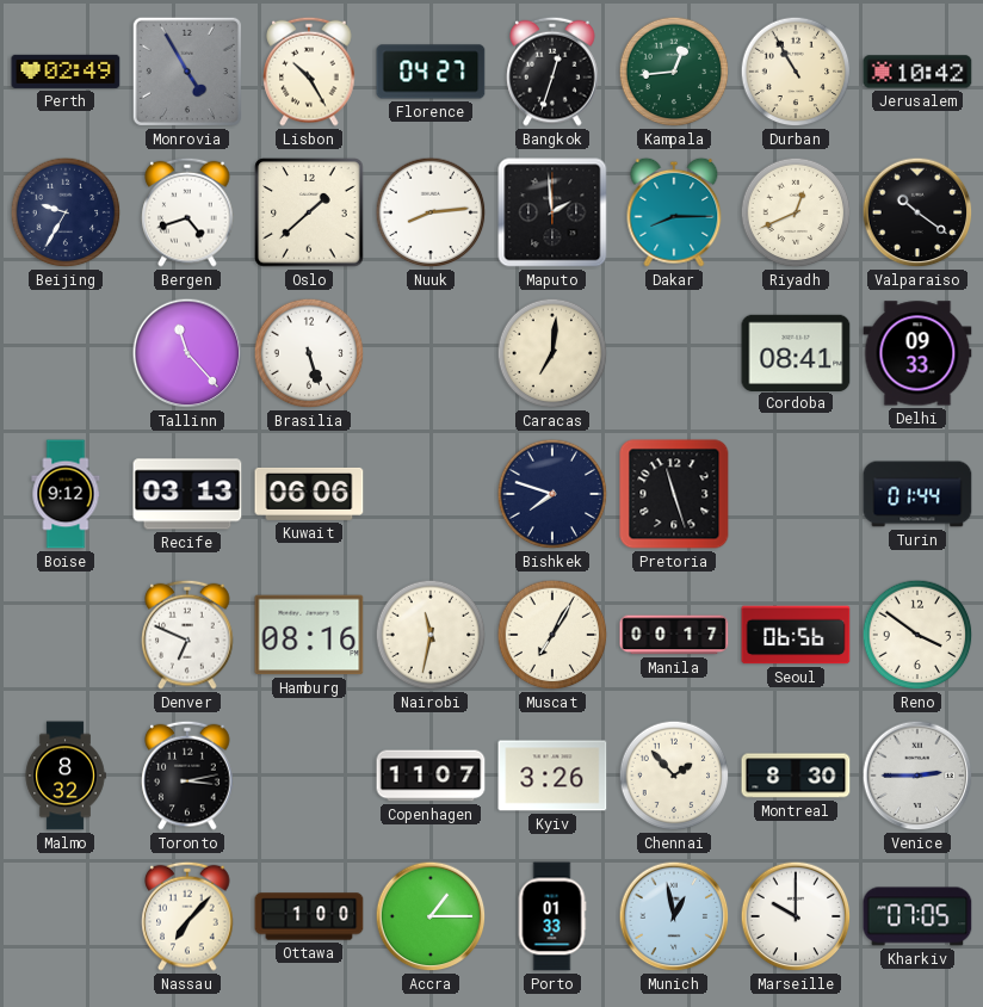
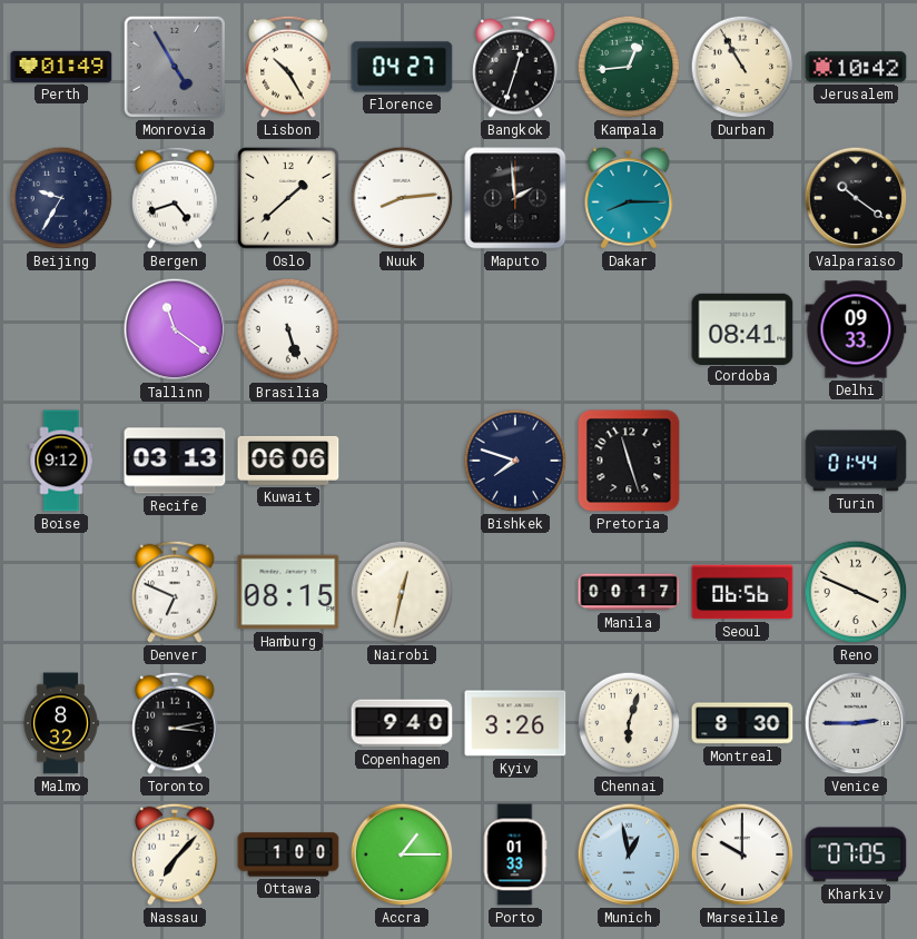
Perth: 02:49 -> 01:49
Riyadh: 12:41 -> none
Tallinn: 11:23 -> 11:21
Caracas: 7:01 -> none
Hamburg: 08:16 -> 08:15
Nairobi: 11:32 -> 12:32
Muscat: 7:05 -> none
Reno: 3:51 -> 3:49
Copenhagen: 11:07 -> 9:40
Chennai: 1:53 -> 6:03
